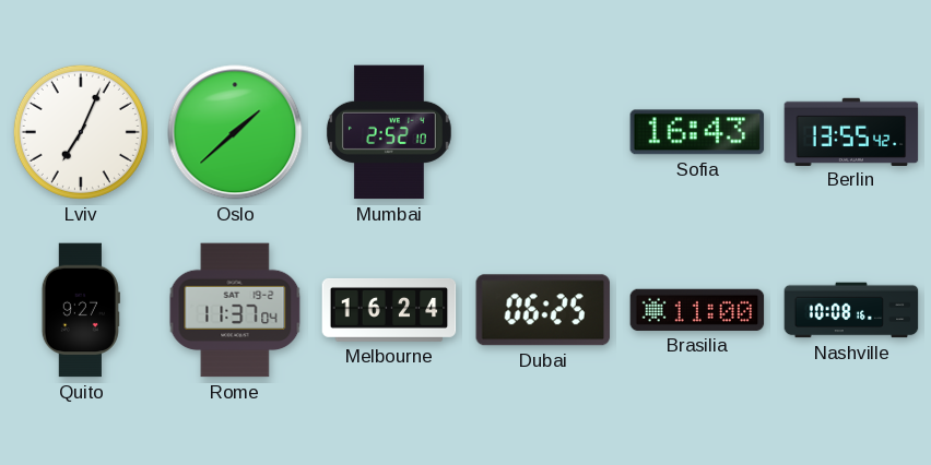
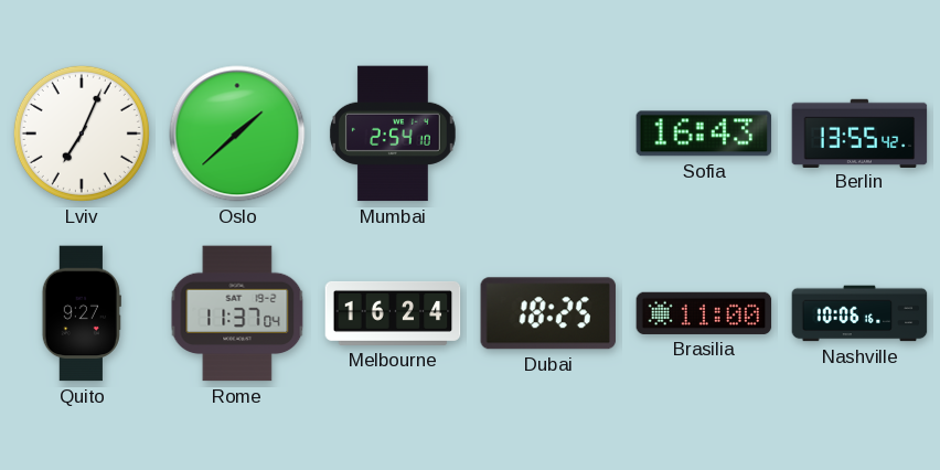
Mumbai: 2:52 -> 2:54
Dubai: 06:25 -> 18:25
Nashville: 10:08 -> 10:06
